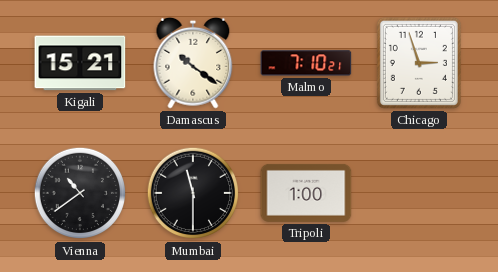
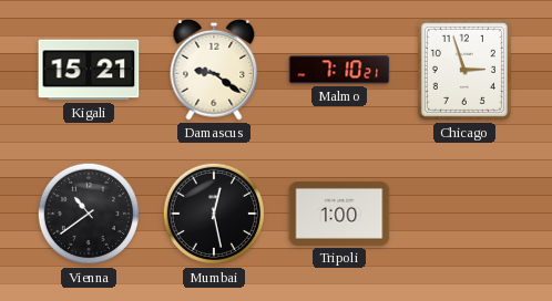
Damascus: 10:21 -> 9:21
Mumbai: 11:30 -> 12:28
